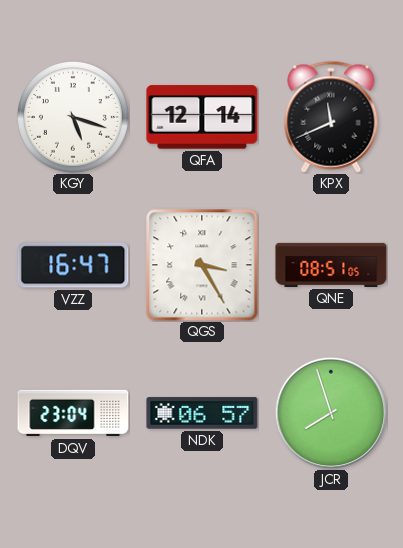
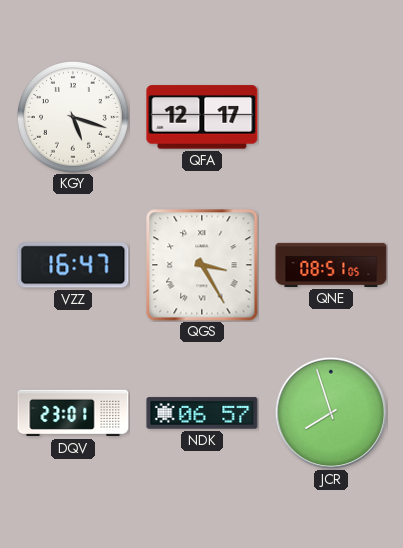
QFA: 12:14 -> 12:17
KPX: 11:41 -> none
DQV: 23:04 -> 23:01
